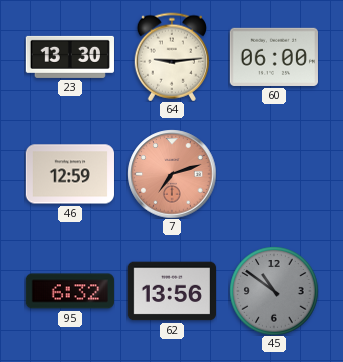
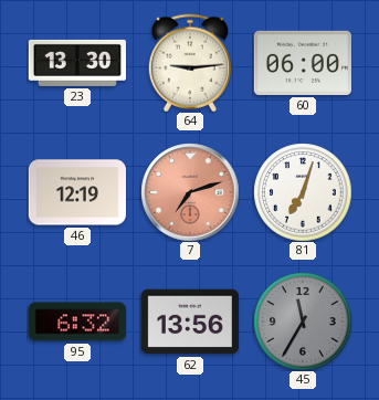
46: 12:59 -> 12:19
81: none -> 7:03
45: 10:51 -> 11:35
